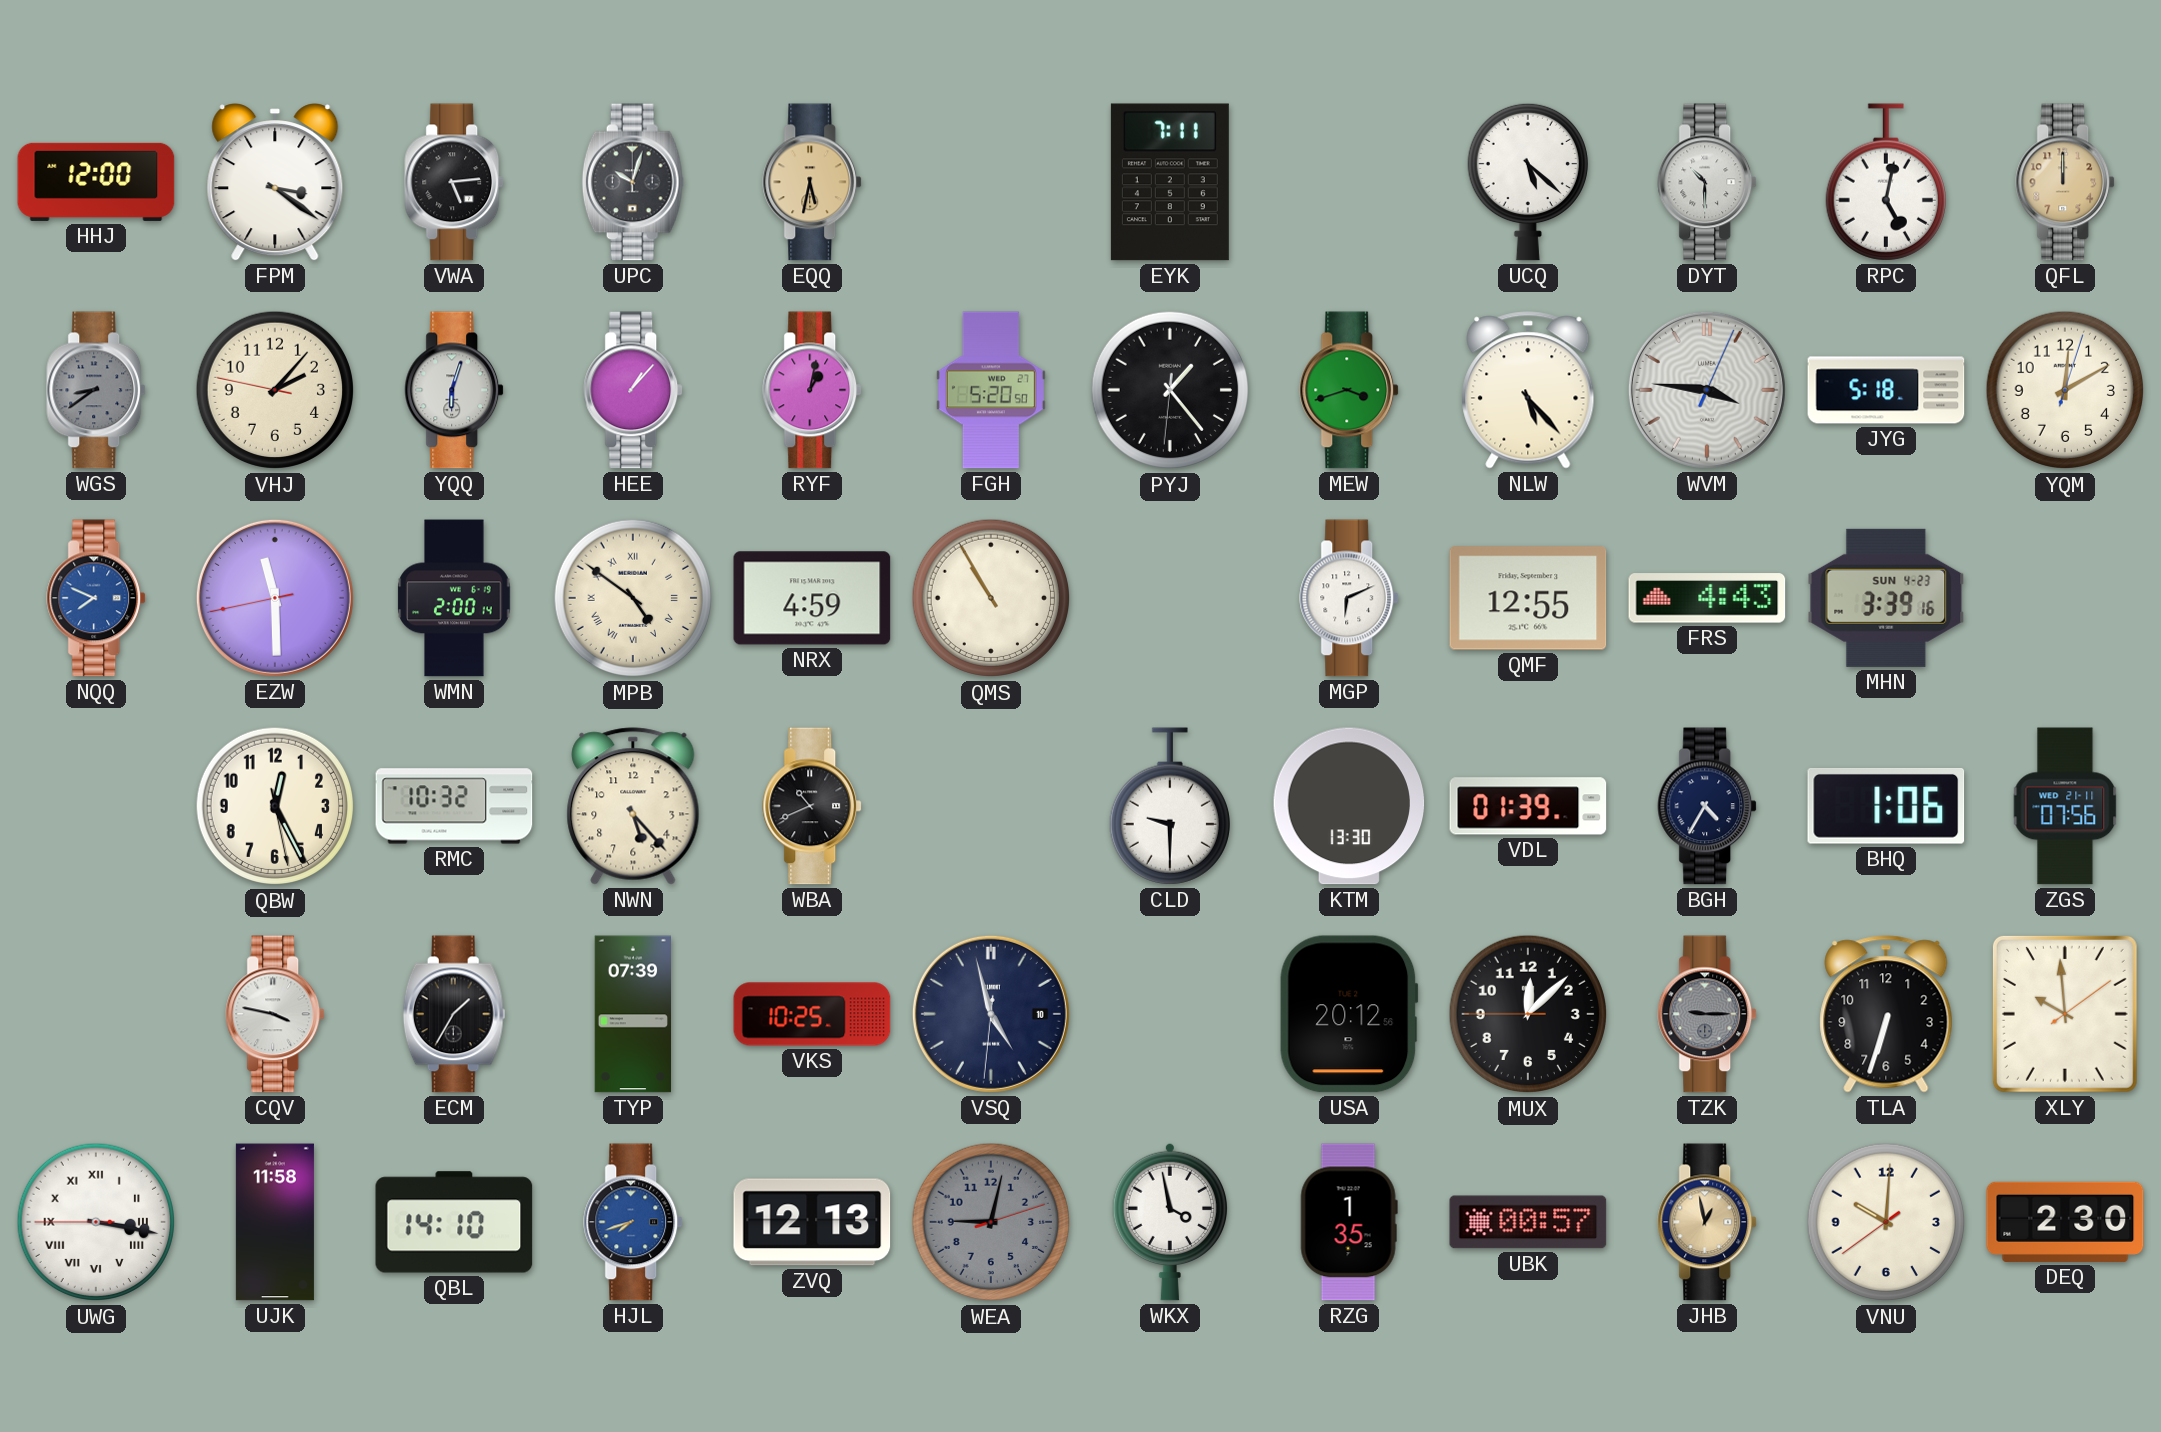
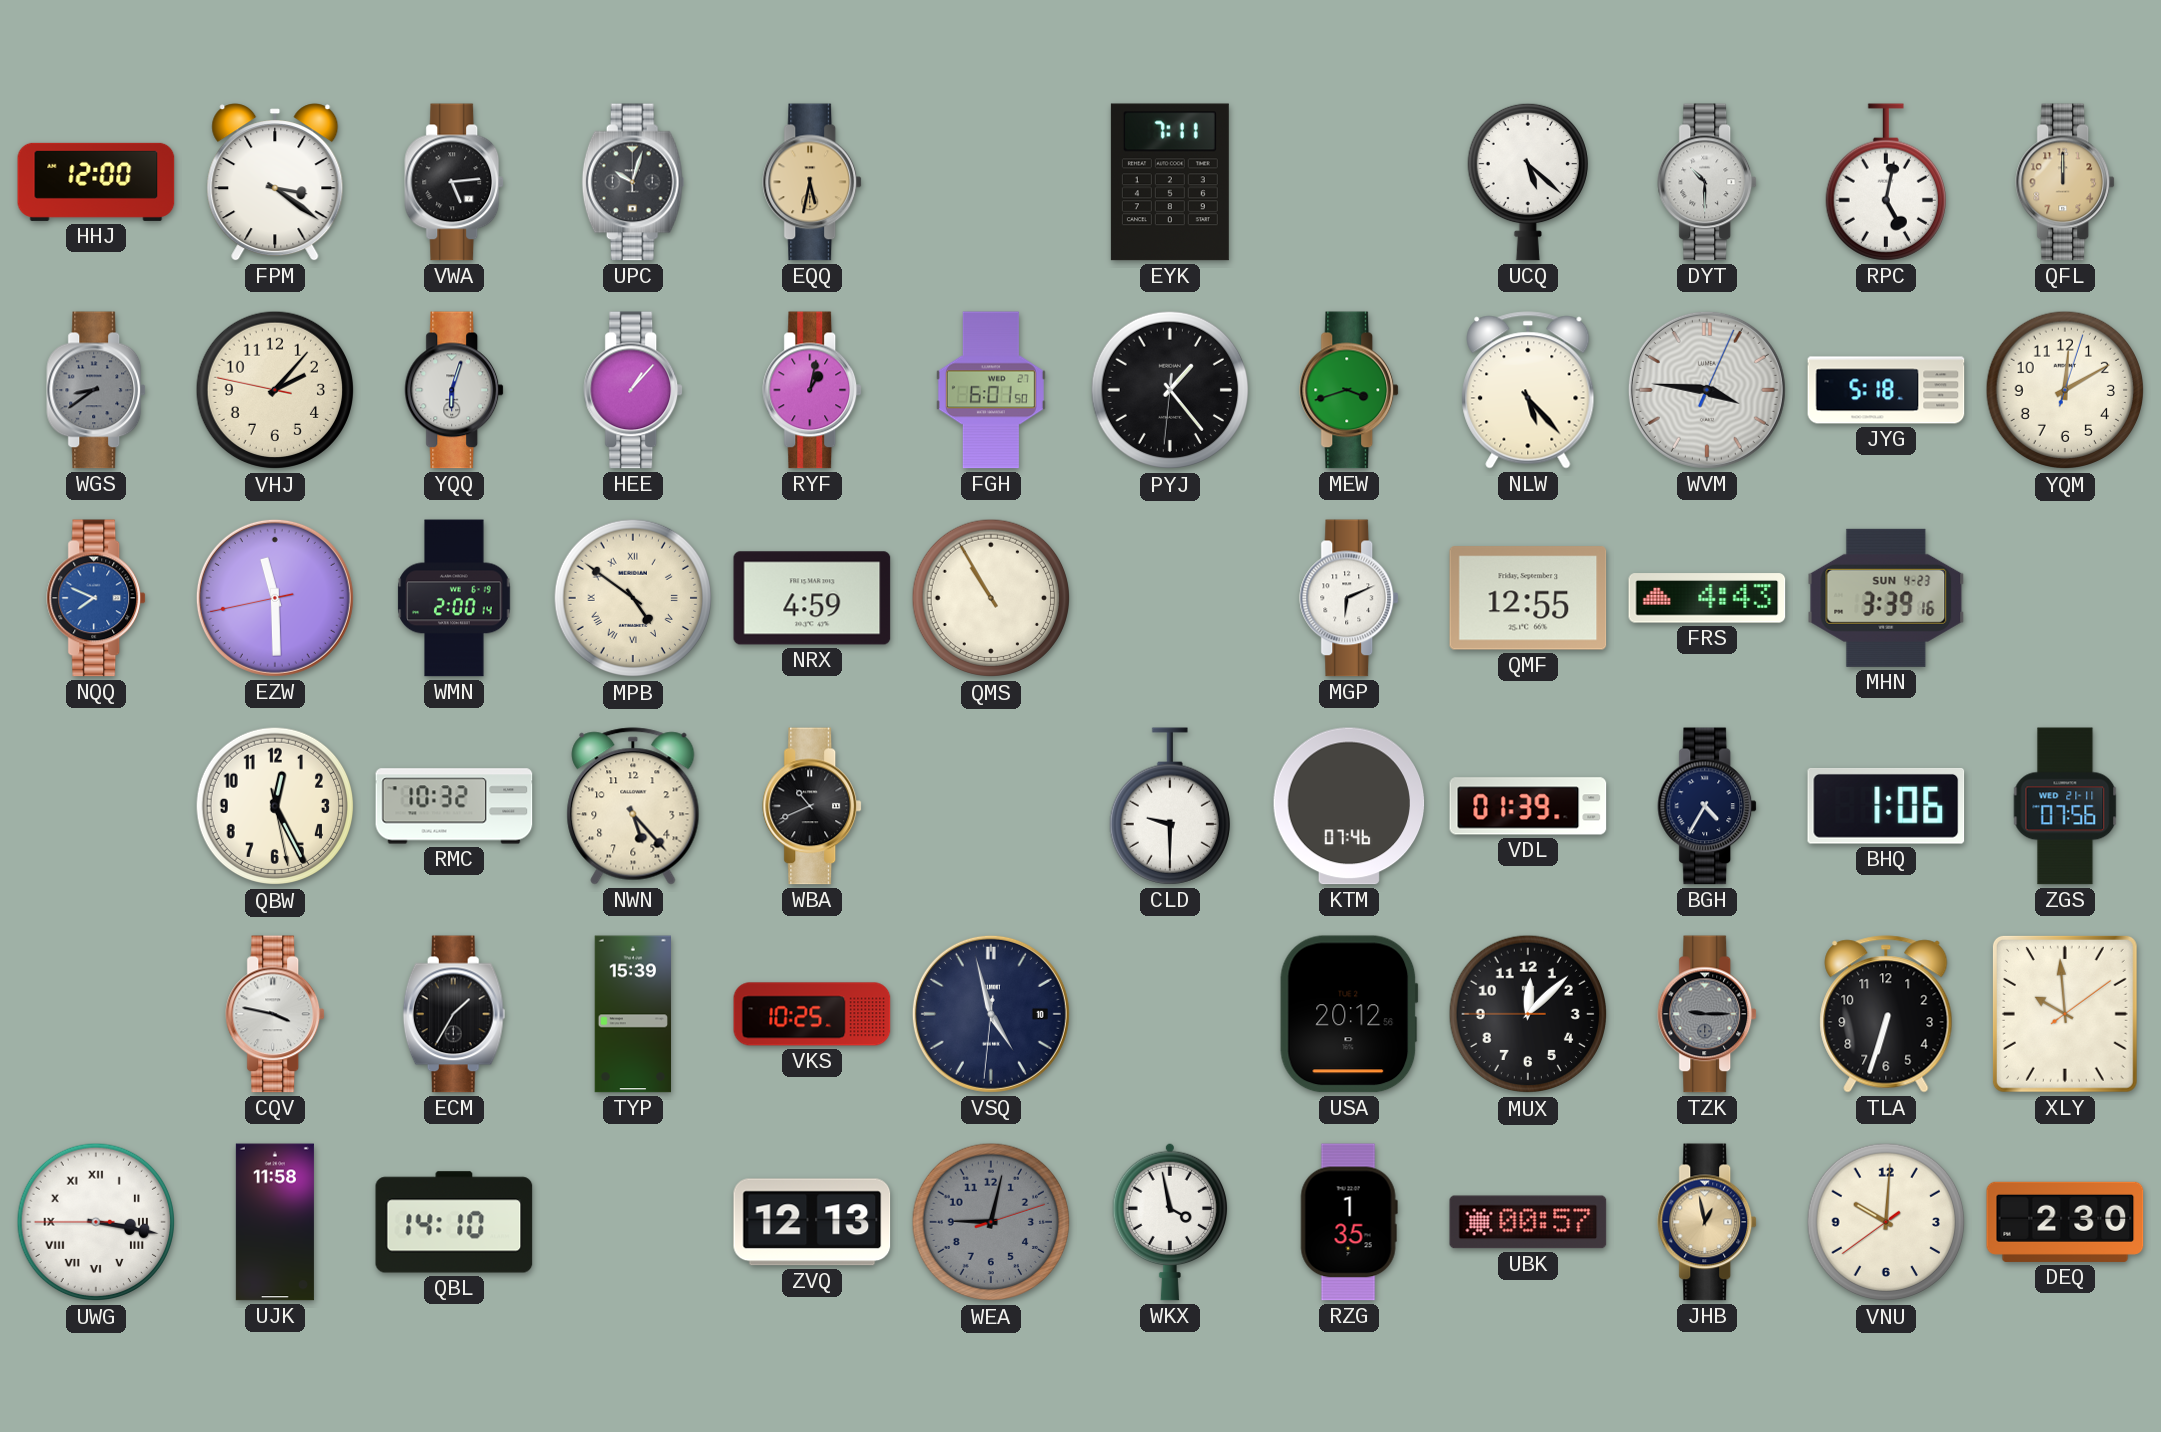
FGH: 5:20 -> 6:01
KTM: 13:30 -> 07:46
TYP: 07:39 -> 15:39
HJL: 7:42 -> none
